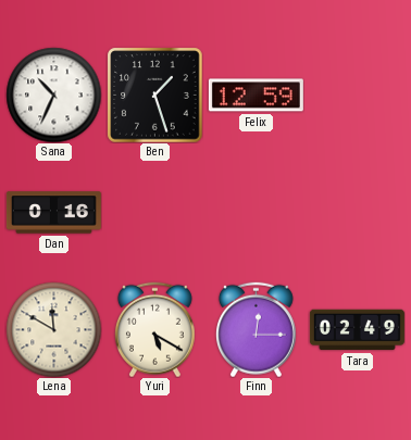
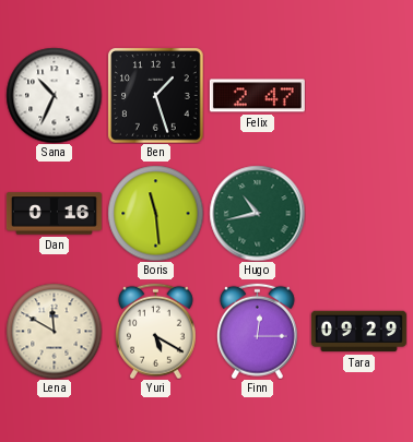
Felix: 12:59 -> 2:47
Boris: none -> 11:29
Hugo: none -> 10:43
Tara: 02:49 -> 09:29
